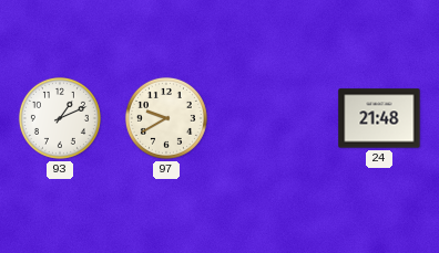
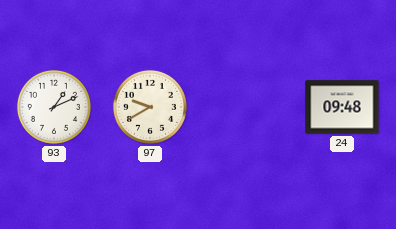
24: 21:48 -> 09:48
